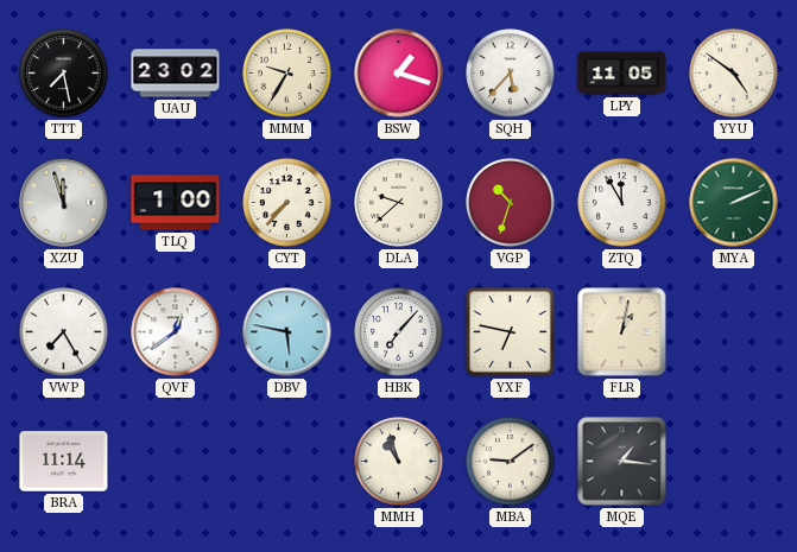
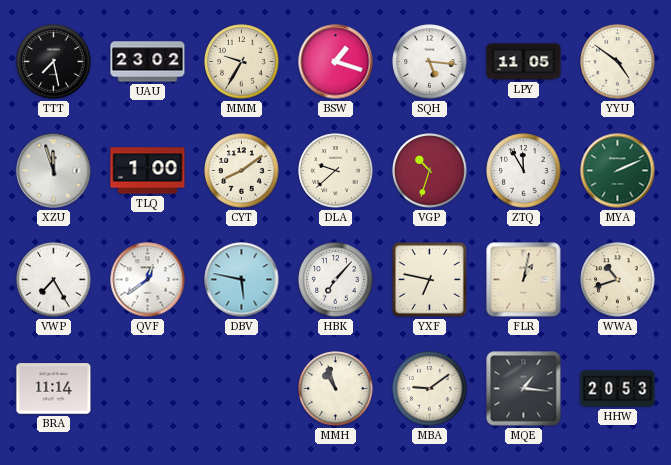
SQH: 5:37 -> 5:16
CYT: 7:37 -> 8:09
WWA: none -> 10:42
HHW: none -> 20:53
